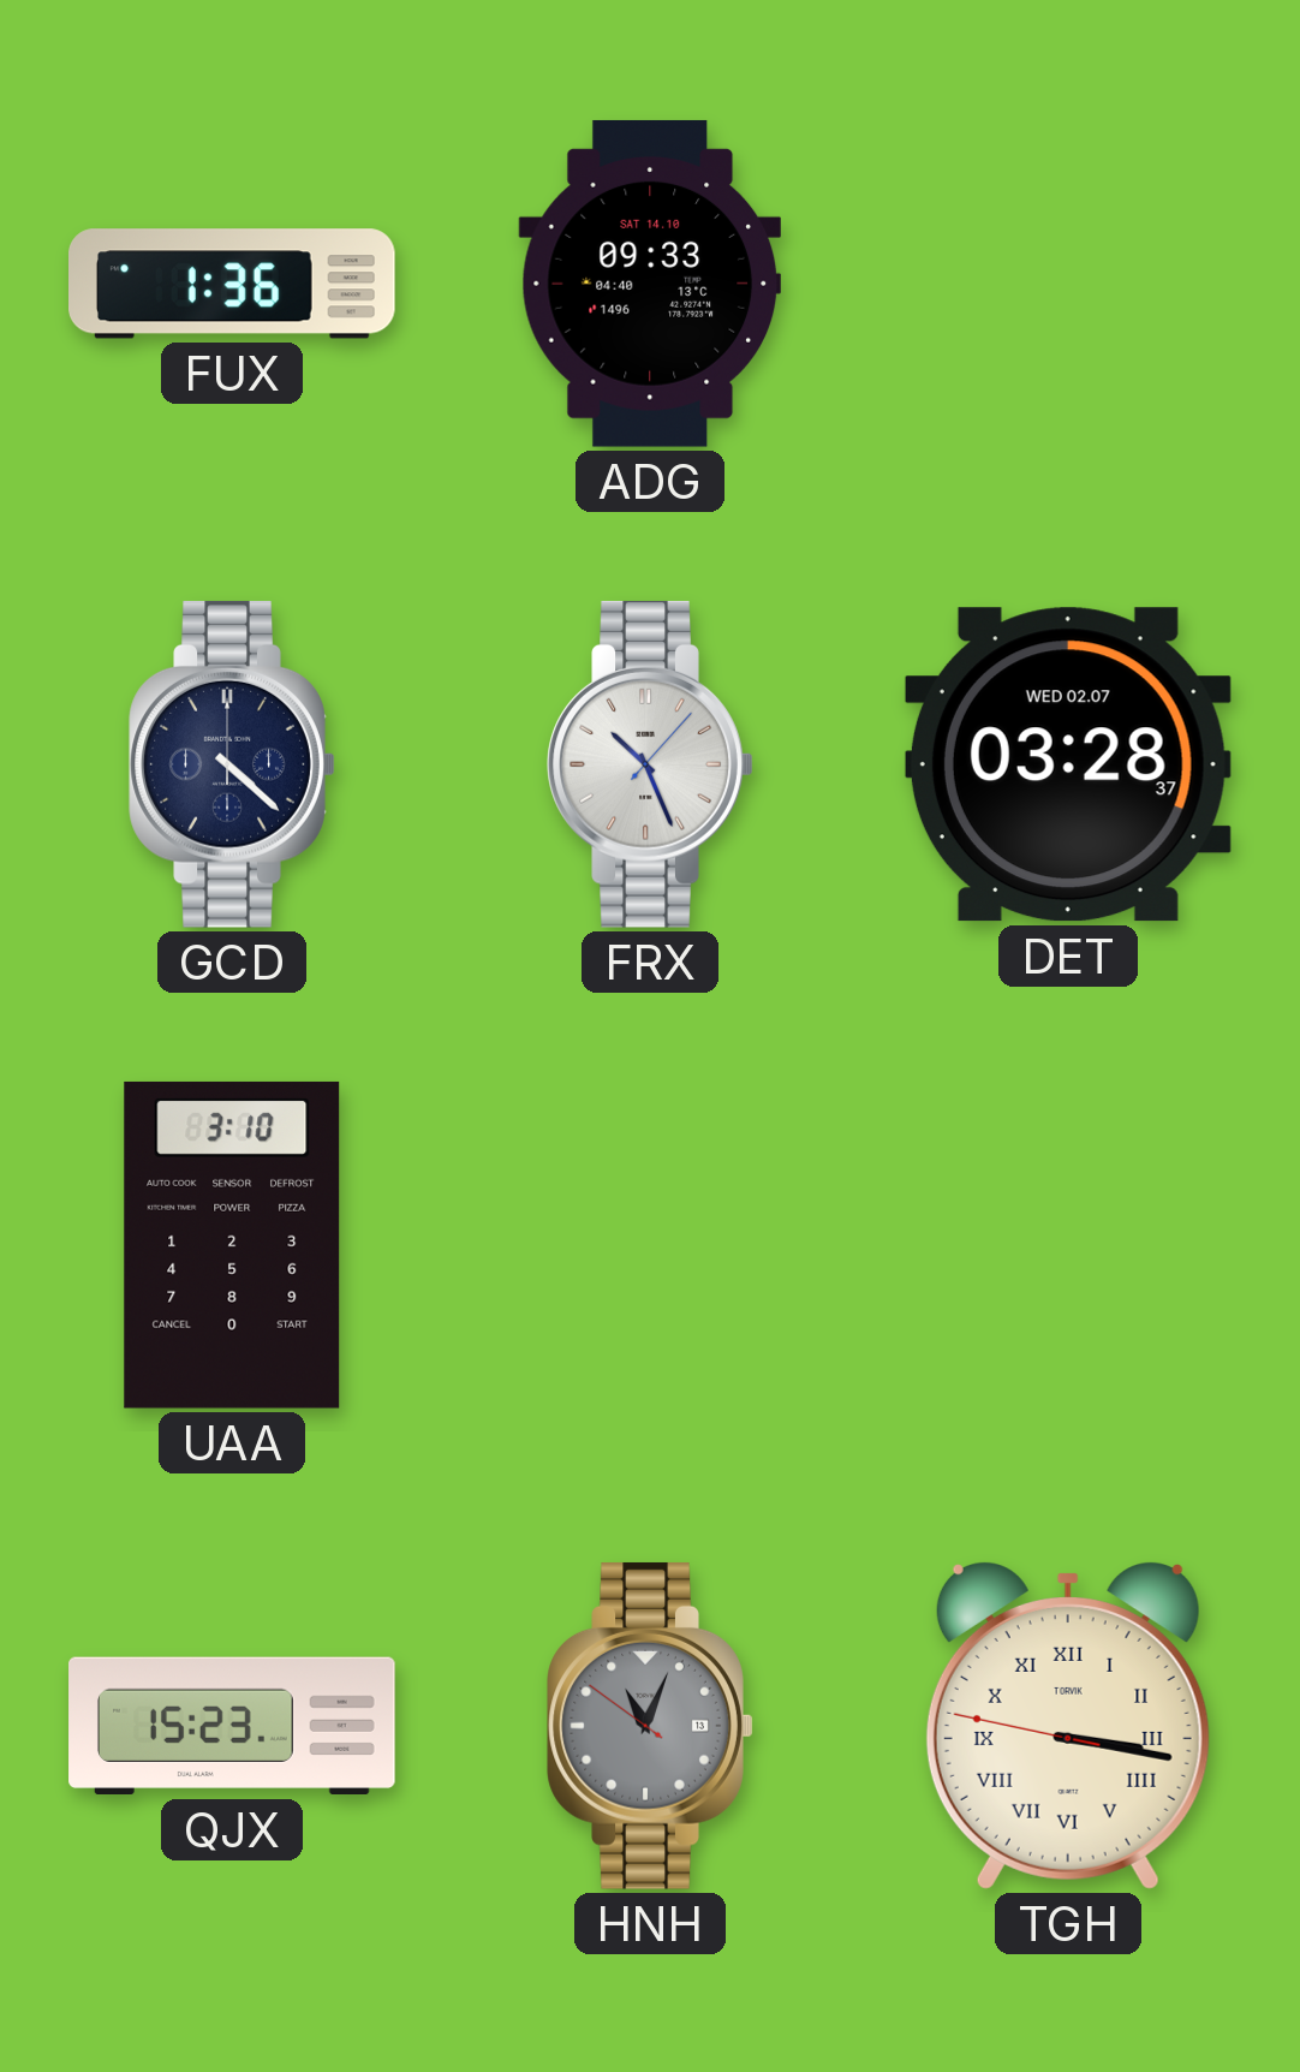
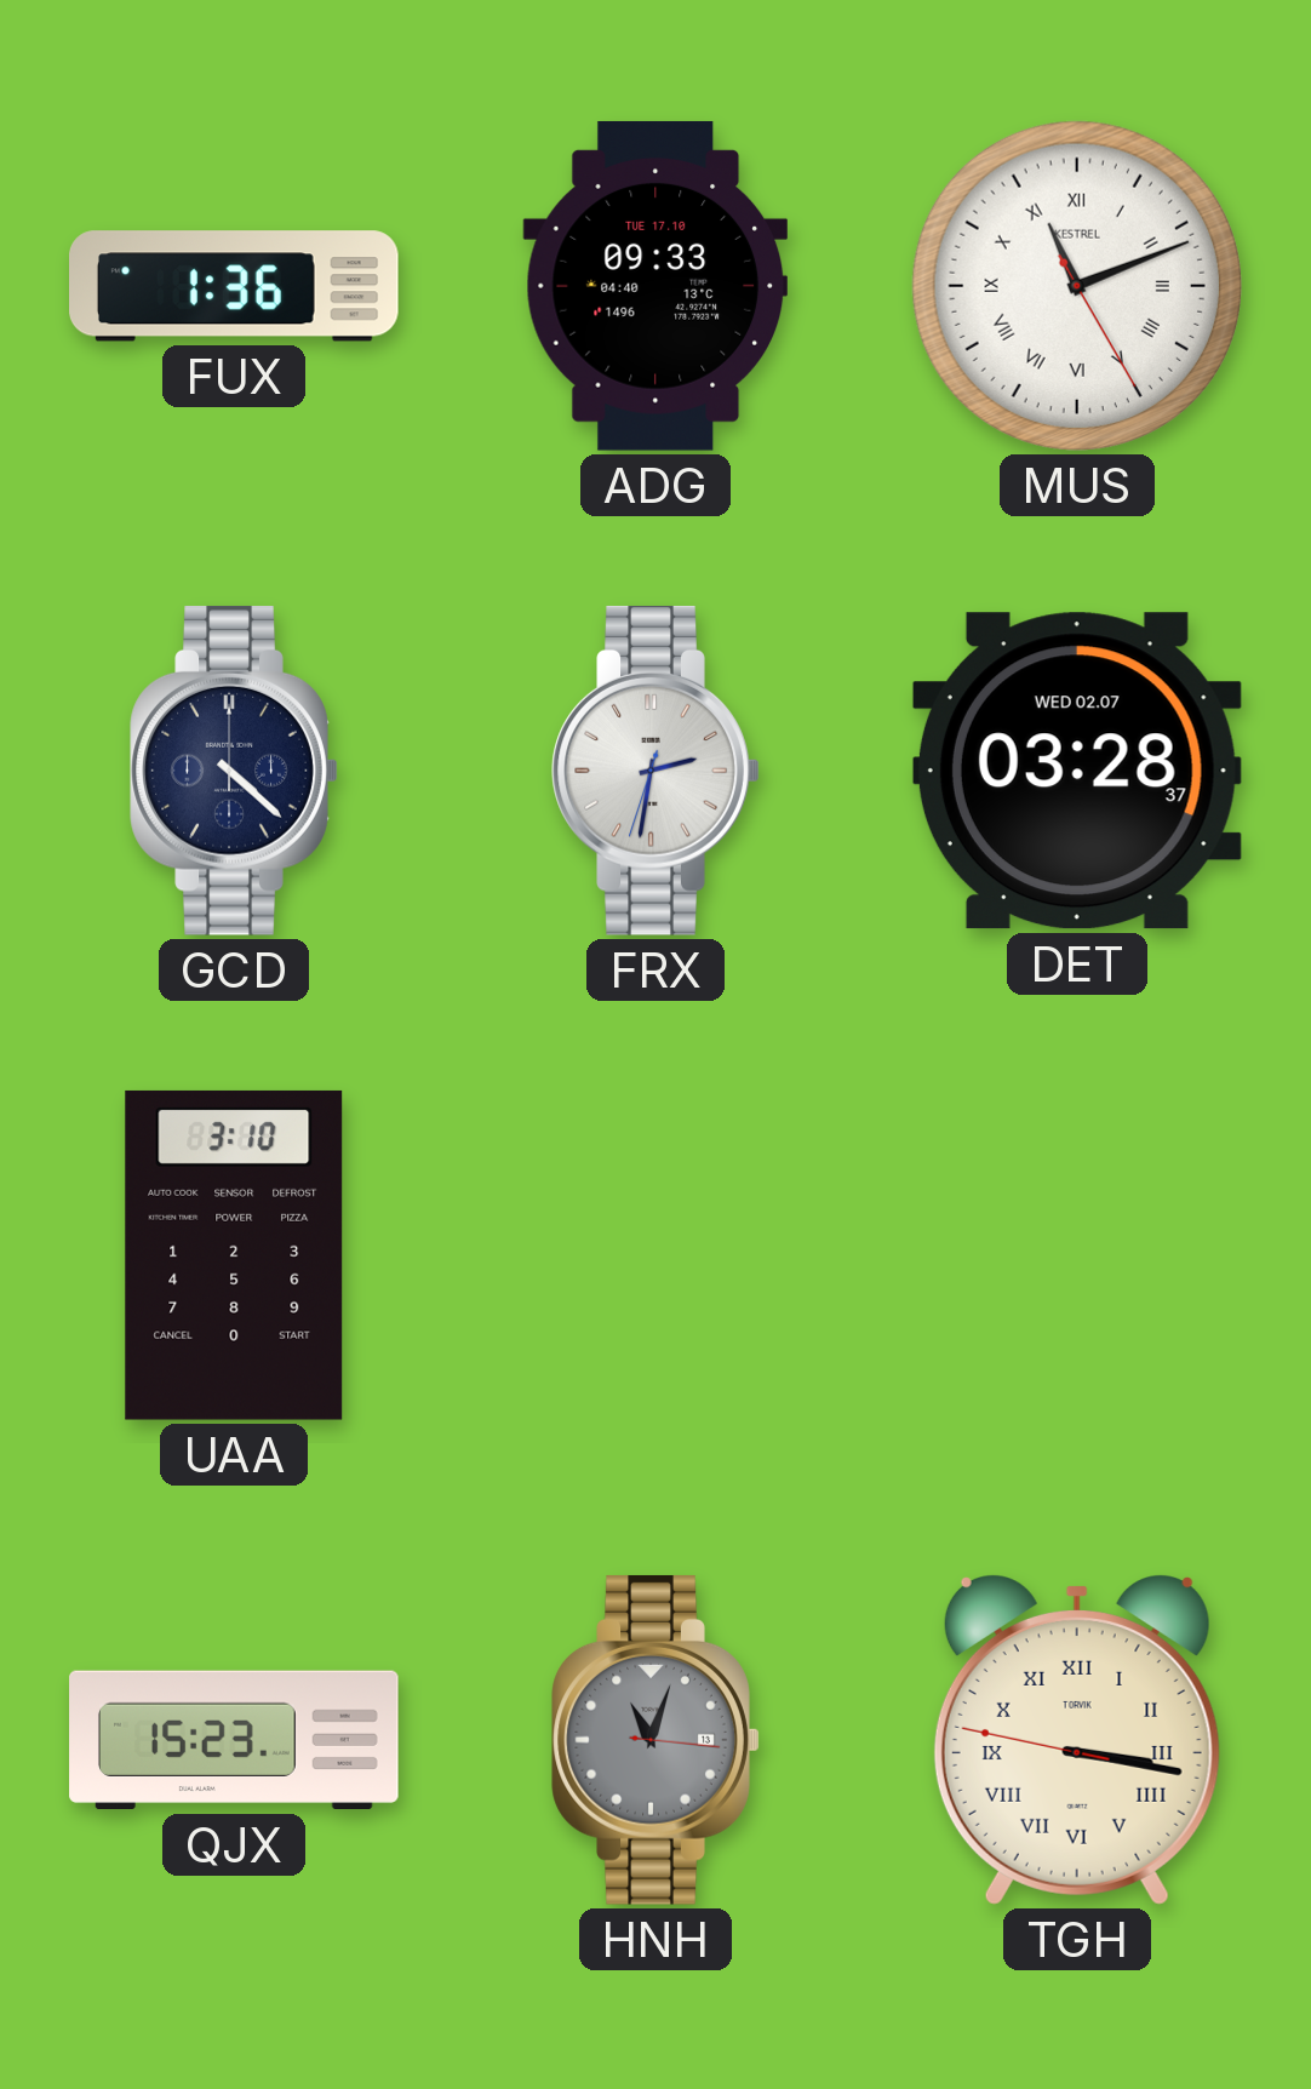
ADG date: SAT 14.10 -> TUE 17.10
MUS: none -> 11:11
FRX: 10:26 -> 2:31
HNH: 11:03:51 -> 11:03:16
